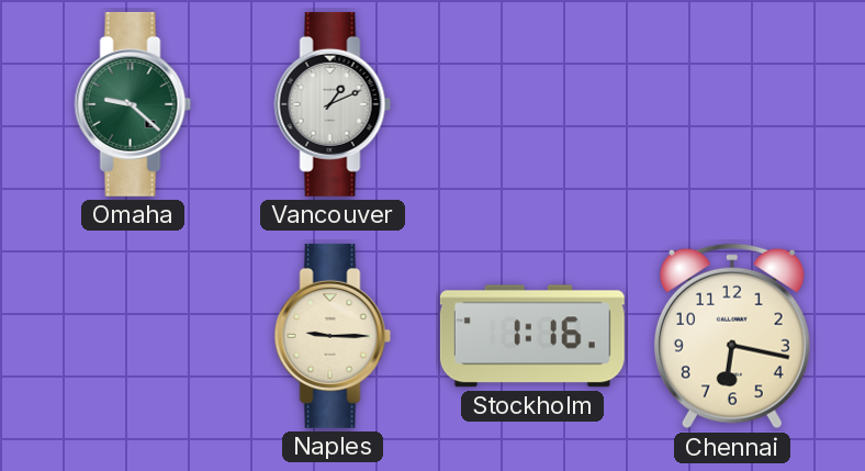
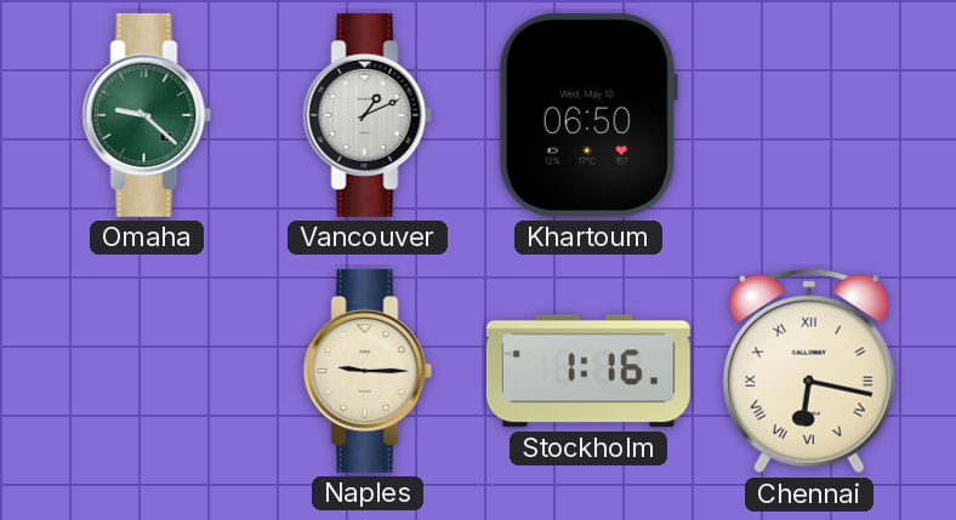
Khartoum: none -> 06:50
Chennai numerals: Arabic -> Roman
